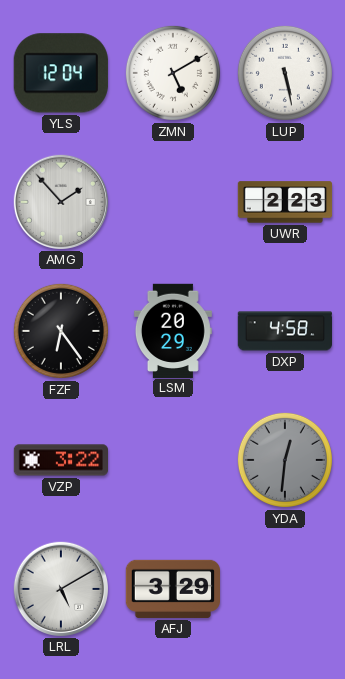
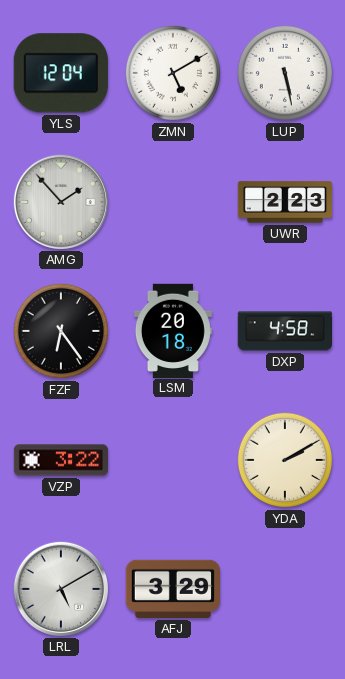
LSM: 20:29 -> 20:18
YDA: 12:31 -> 2:10
YDA dial: grey -> cream
